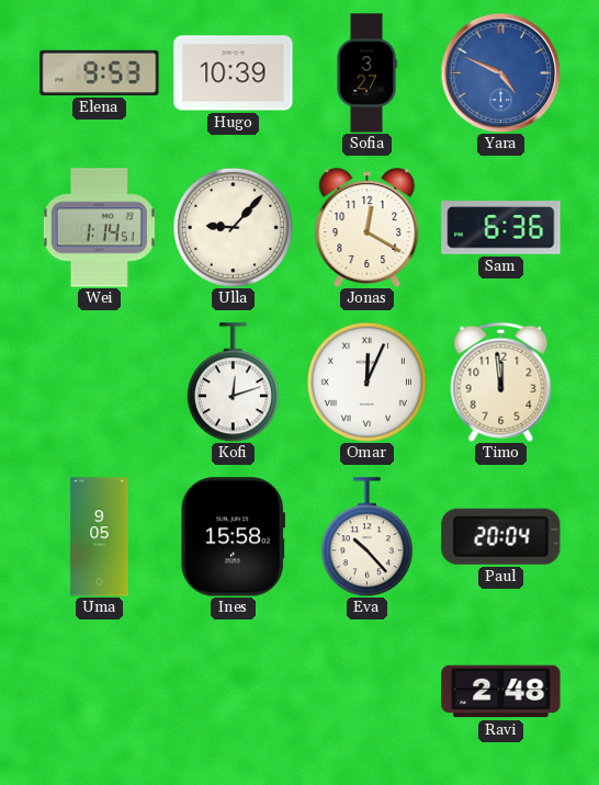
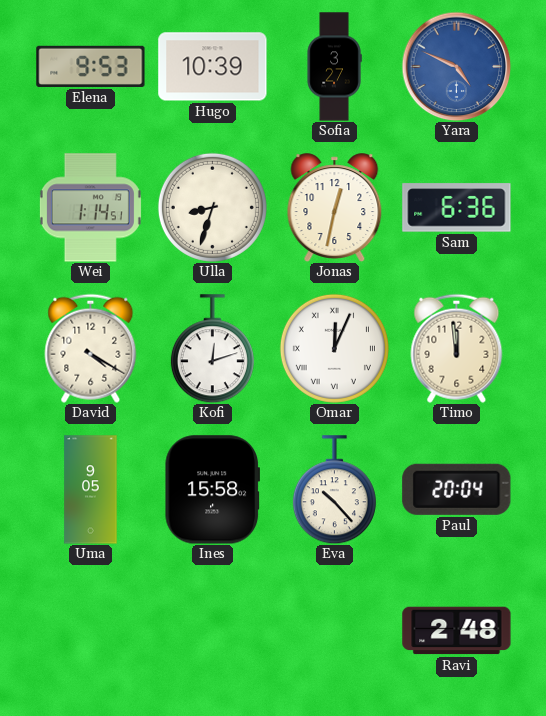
Ulla: 9:07 -> 8:33
Jonas: 12:20 -> 12:32
David: none -> 4:20
